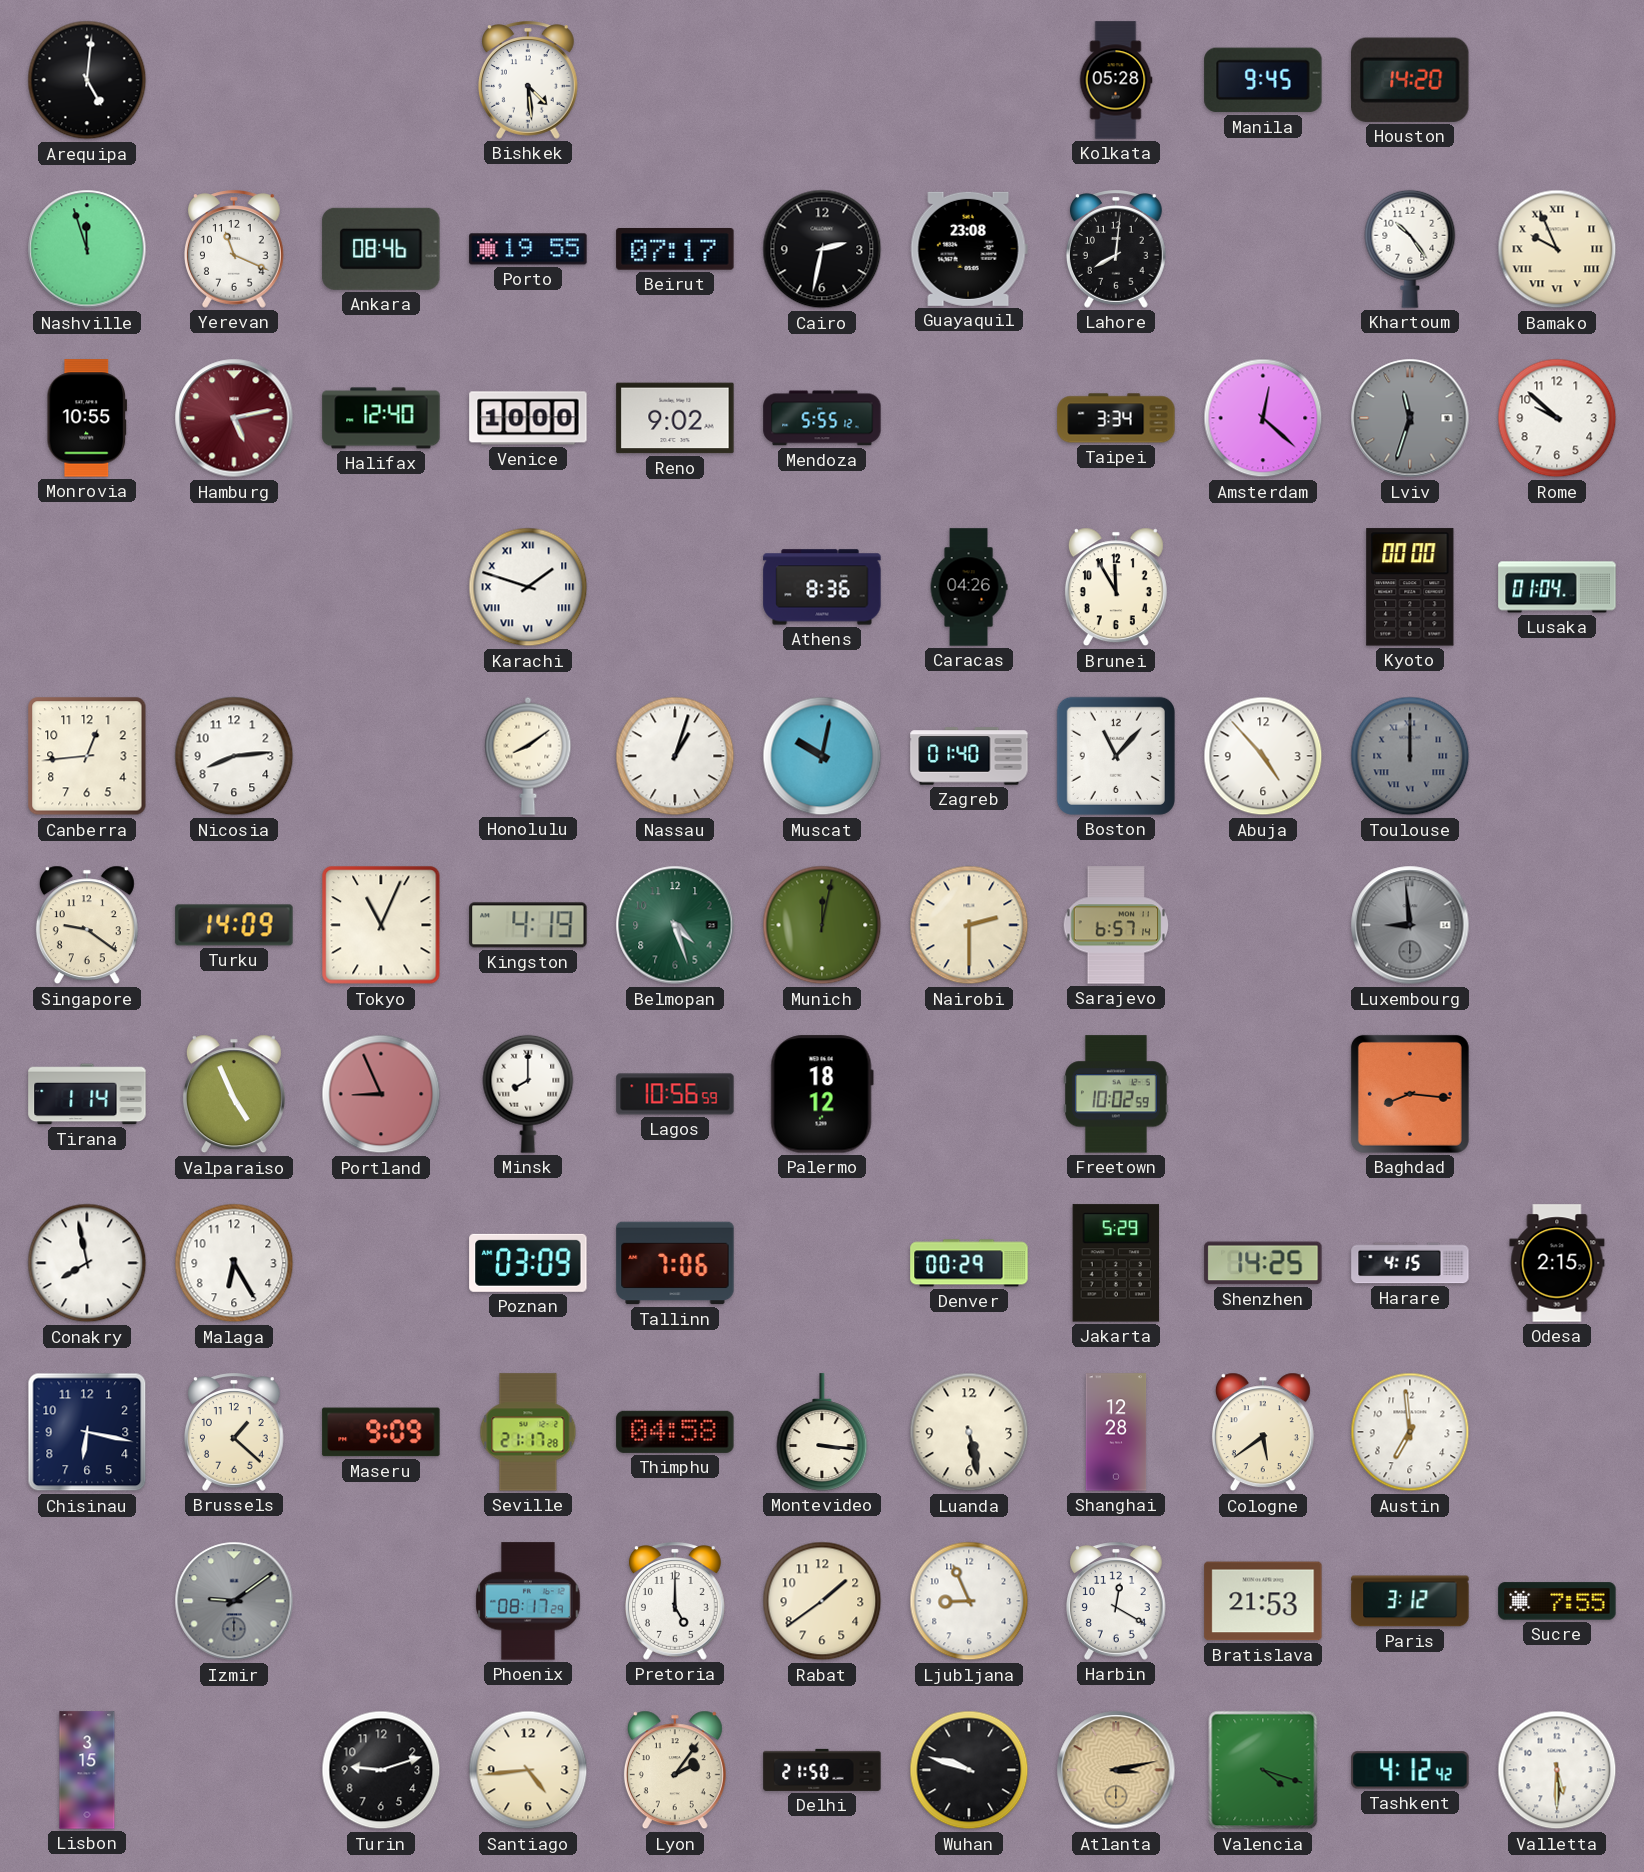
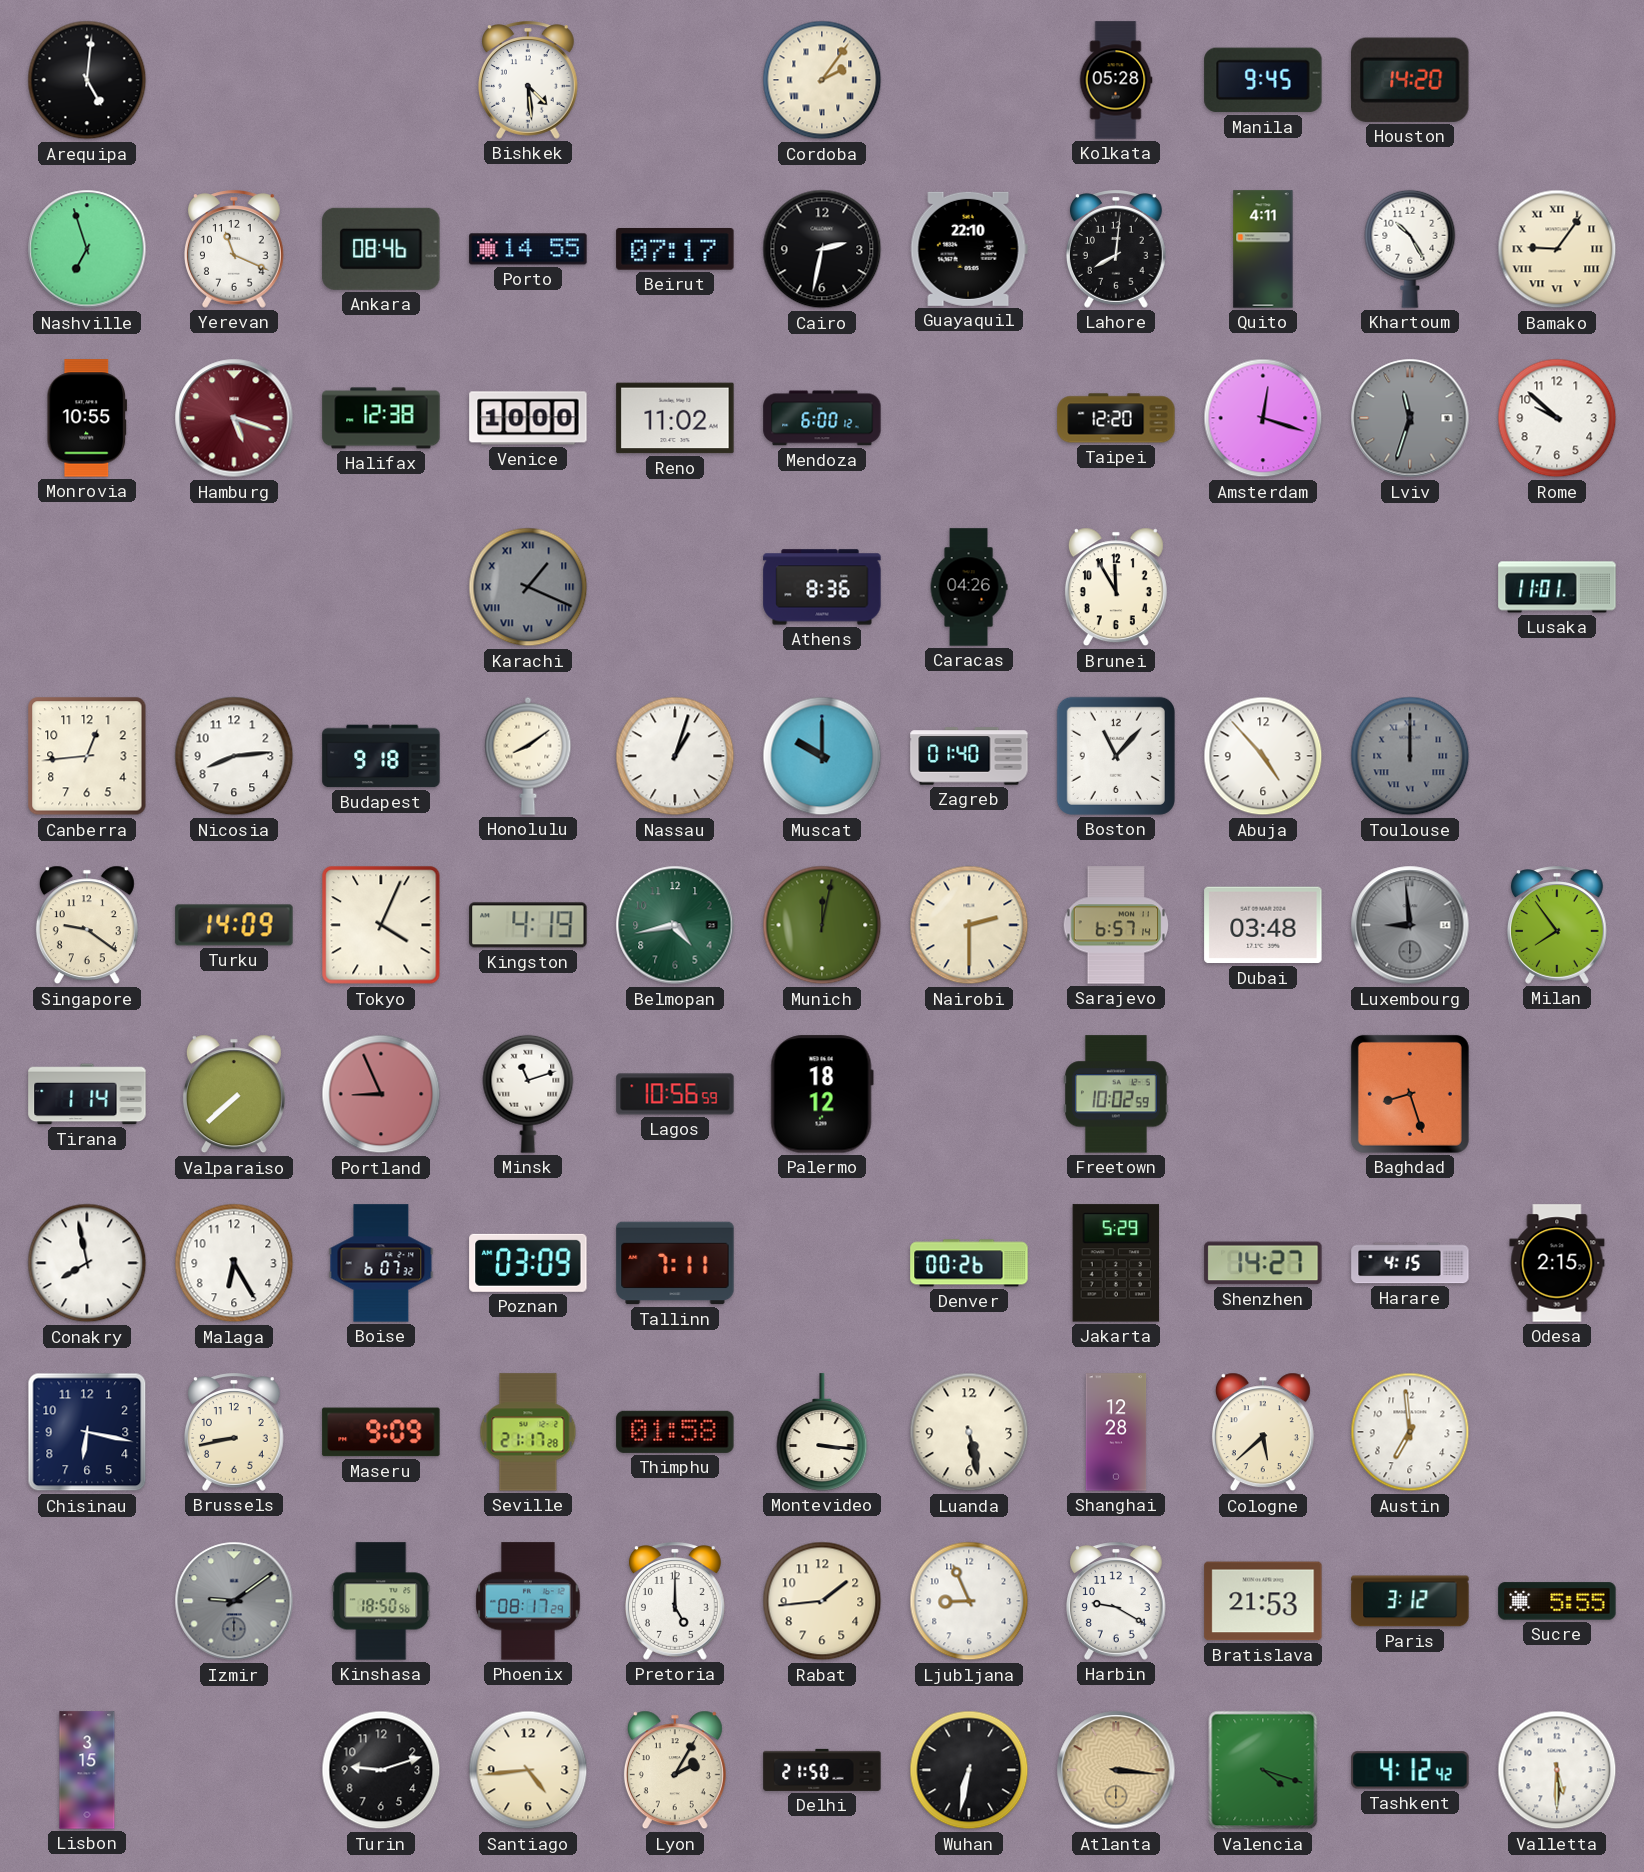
Cordoba: none -> 2:06
Nashville: 11:57 -> 6:57
Porto: 19:55 -> 14:55
Guayaquil: 23:08 -> 22:10
Quito: none -> 4:11
Khartoum: 10:24 -> 10:25
Bamako: 9:56 -> 9:06
Hamburg: 5:13 -> 5:18
Halifax: 12:40 -> 12:38
Reno: 9:02 -> 11:02
Mendoza: 5:55 -> 6:00
Taipei: 3:34 -> 12:20
Amsterdam: 12:22 -> 12:18
Karachi: 1:48 -> 1:19
Karachi dial: white -> grey
Kyoto: 00:00 -> none
Lusaka: 01:04 -> 11:01
Budapest: none -> 9:18
Muscat: 10:02 -> 10:00
Tokyo: 11:04 -> 4:04
Belmopan: 4:27 -> 4:43
Dubai: none -> 03:48
Milan: none -> 7:54
Valparaiso: 4:56 -> 7:38
Minsk: 8:00 -> 11:12
Baghdad: 8:16 -> 8:27
Boise: none -> 6:07
Tallinn: 7:06 -> 7:11
Denver: 00:29 -> 00:26
Shenzhen: 14:25 -> 14:27
Brussels: 1:22 -> 8:43
Thimphu: 04:58 -> 01:58
Cologne: 5:39 -> 5:38
Kinshasa: none -> 18:50
Rabat: 1:39 -> 1:44
Harbin: 12:20 -> 9:20
Sucre: 7:55 -> 5:55
Lyon: 2:06 -> 2:05
Wuhan: 9:48 -> 6:32
Atlanta: 3:13 -> 3:16
